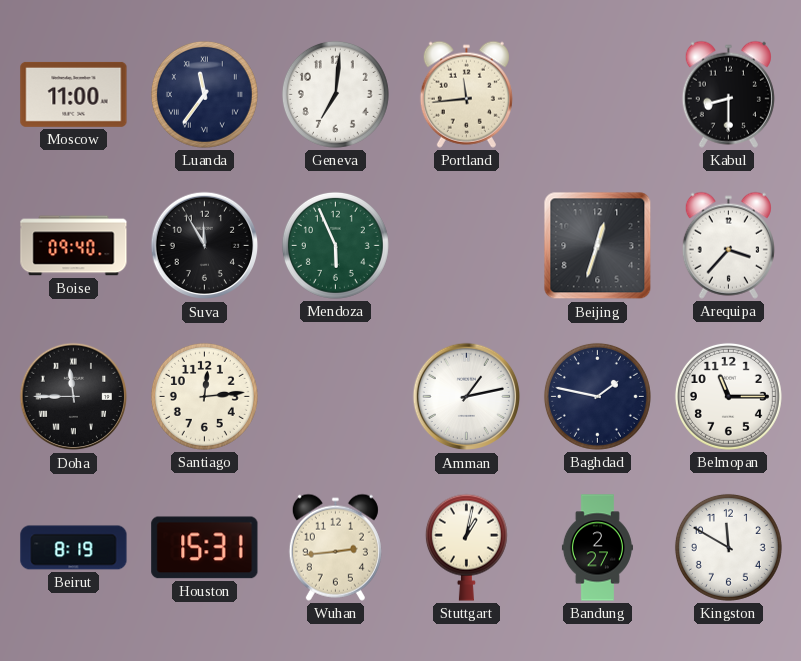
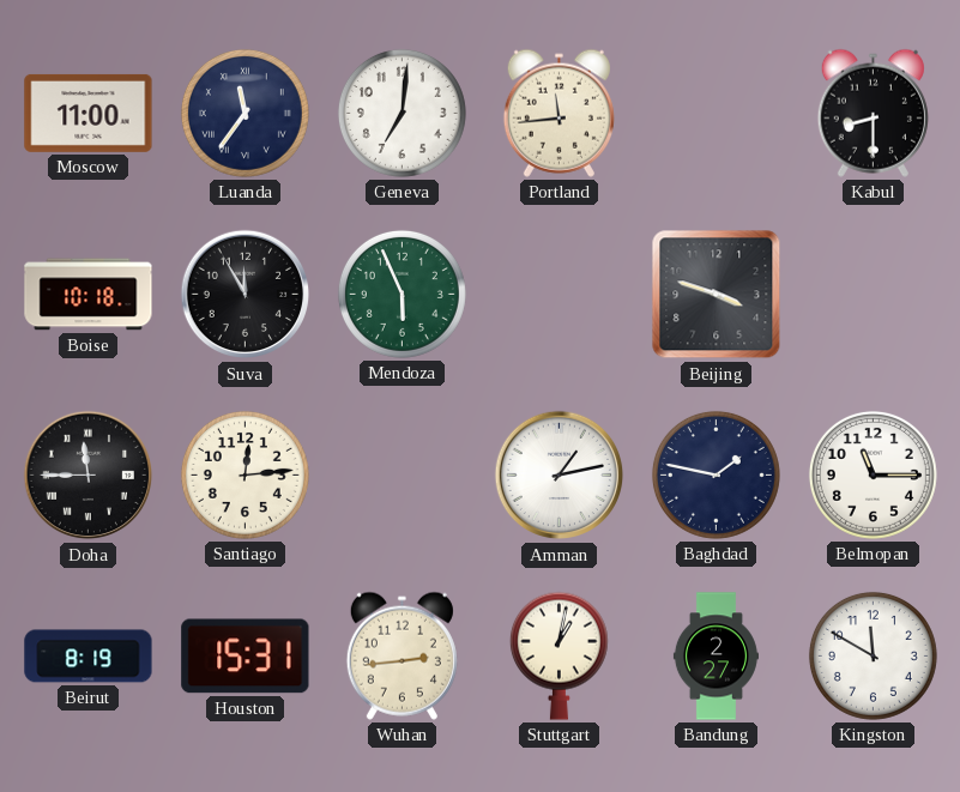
Boise: 09:40 -> 10:18
Beijing: 12:33 -> 3:48
Arequipa: 3:37 -> none
